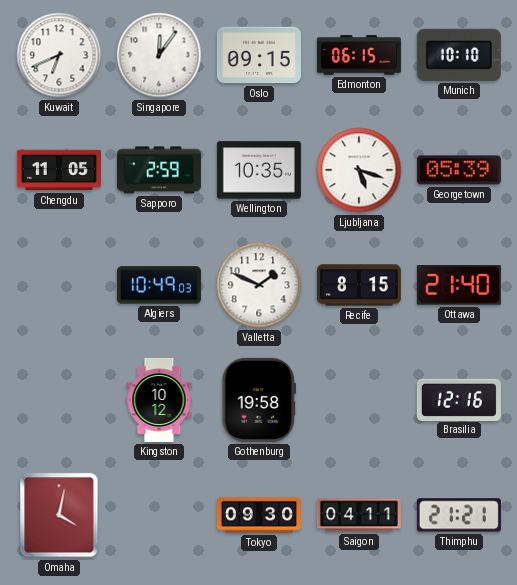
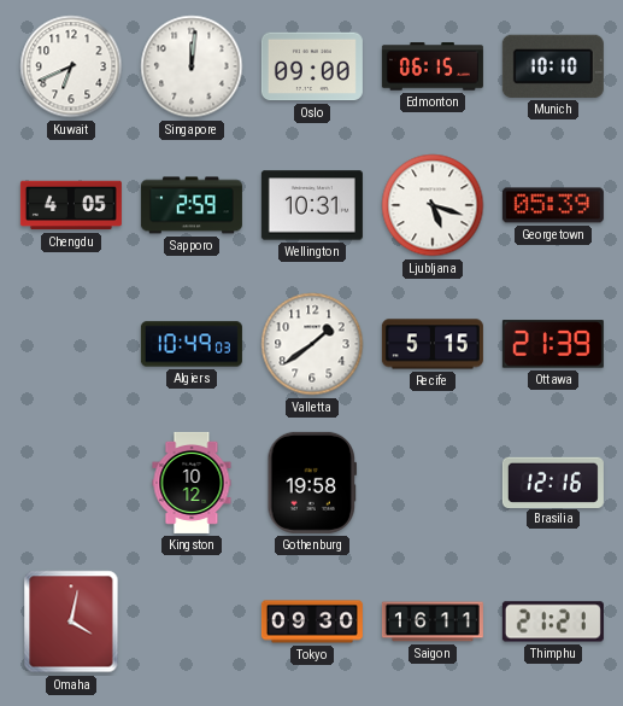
Singapore: 12:06 -> 12:01
Oslo: 09:15 -> 09:00
Chengdu: 11:05 -> 4:05
Wellington: 10:35 -> 10:31
Valletta: 1:49 -> 1:39
Recife: 8:15 -> 5:15
Ottawa: 21:40 -> 21:39
Saigon: 04:11 -> 16:11
